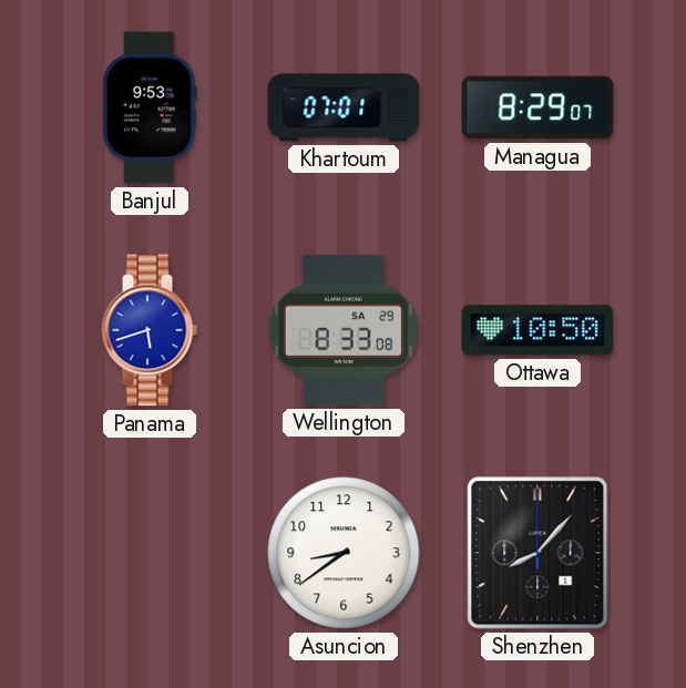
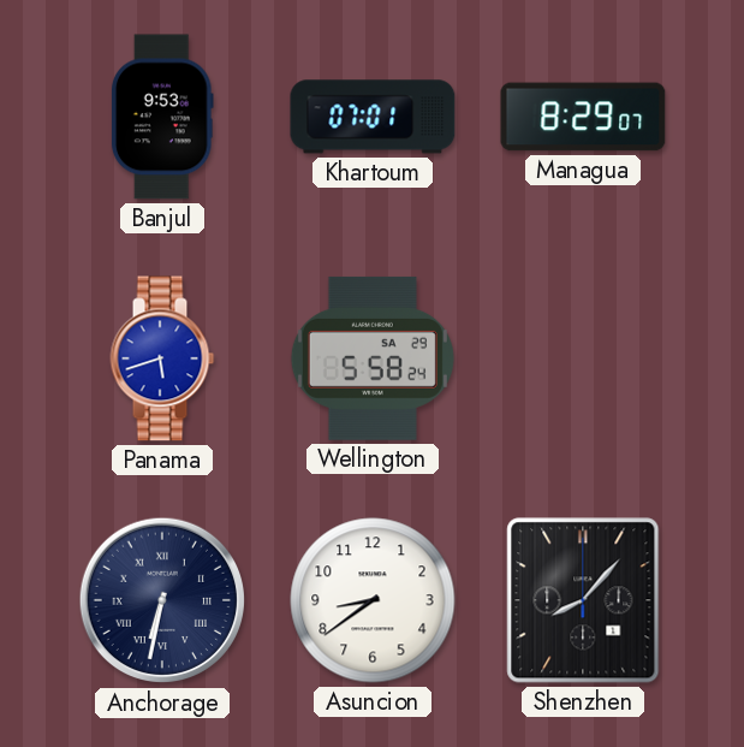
Wellington: 8:33 -> 5:58
Ottawa: 10:50 -> none
Anchorage: none -> 6:32
